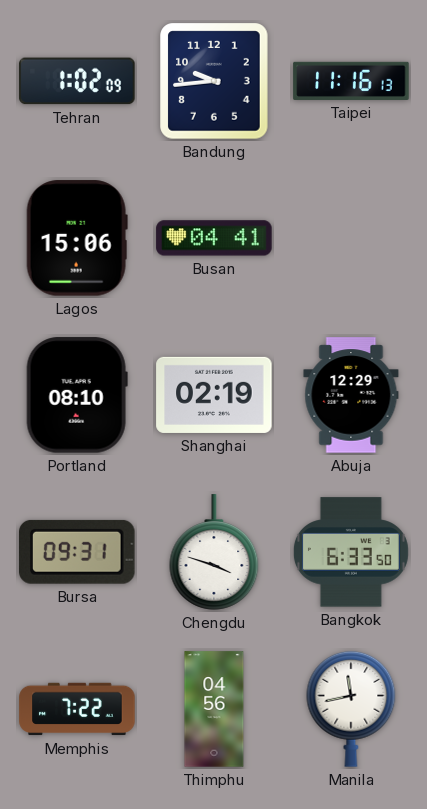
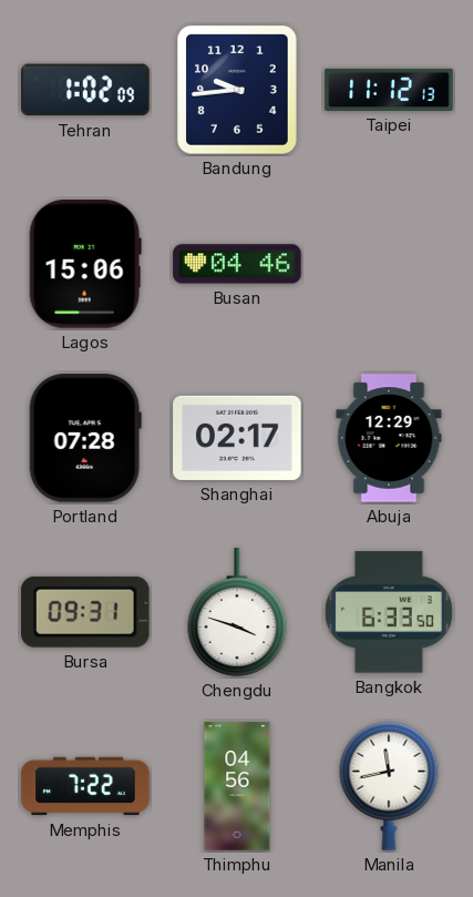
Taipei: 11:16 -> 11:12
Busan: 04:41 -> 04:46
Portland: 08:10 -> 07:28
Shanghai: 02:19 -> 02:17
